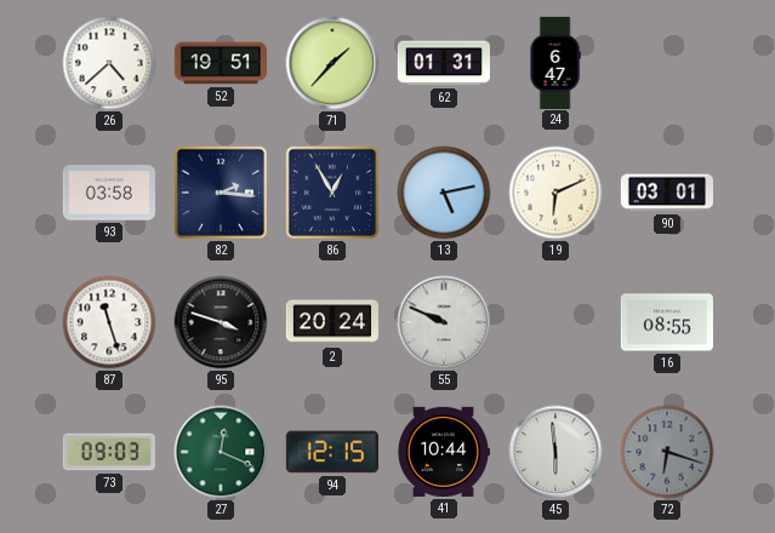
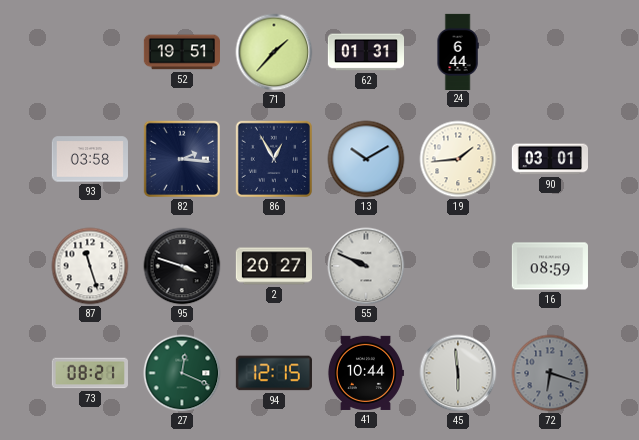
26: 4:38 -> none
24: 6:47 -> 6:44
13: 5:13 -> 10:10
19: 6:11 -> 1:44
2: 20:24 -> 20:27
16: 08:55 -> 08:59
73: 09:03 -> 08:21
